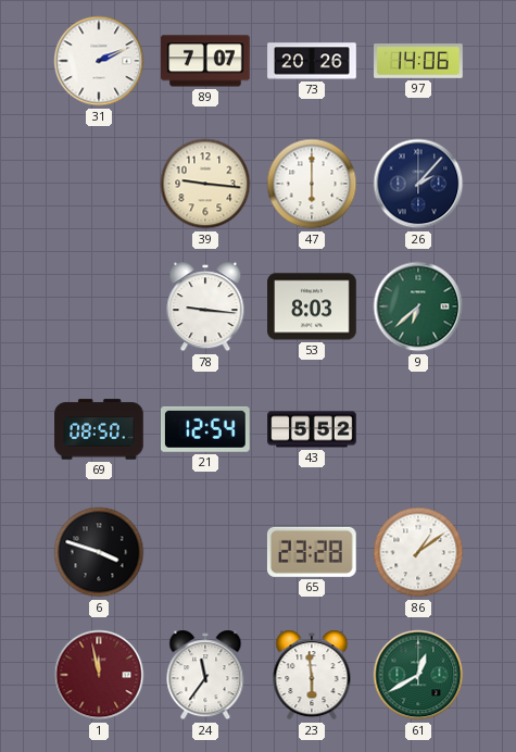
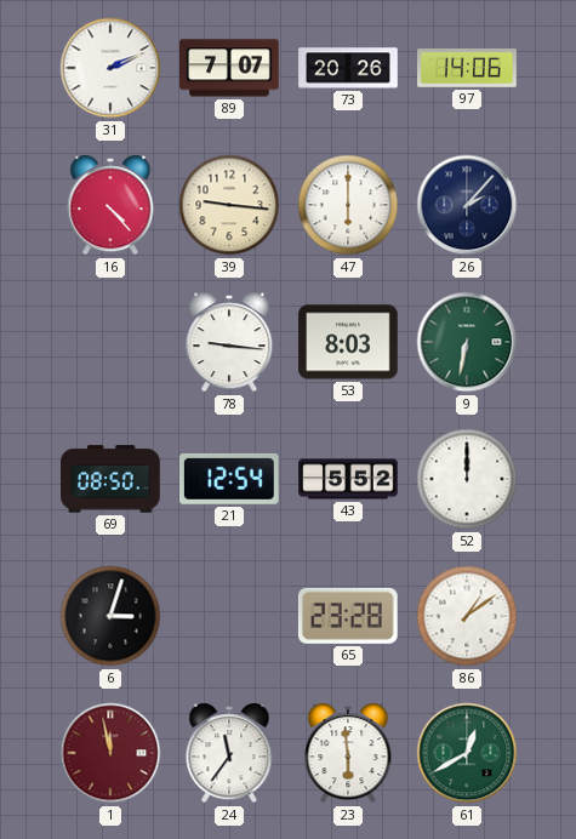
16: none -> 4:23
9: 6:38 -> 6:32
52: none -> 12:00
6: 3:48 -> 3:03
